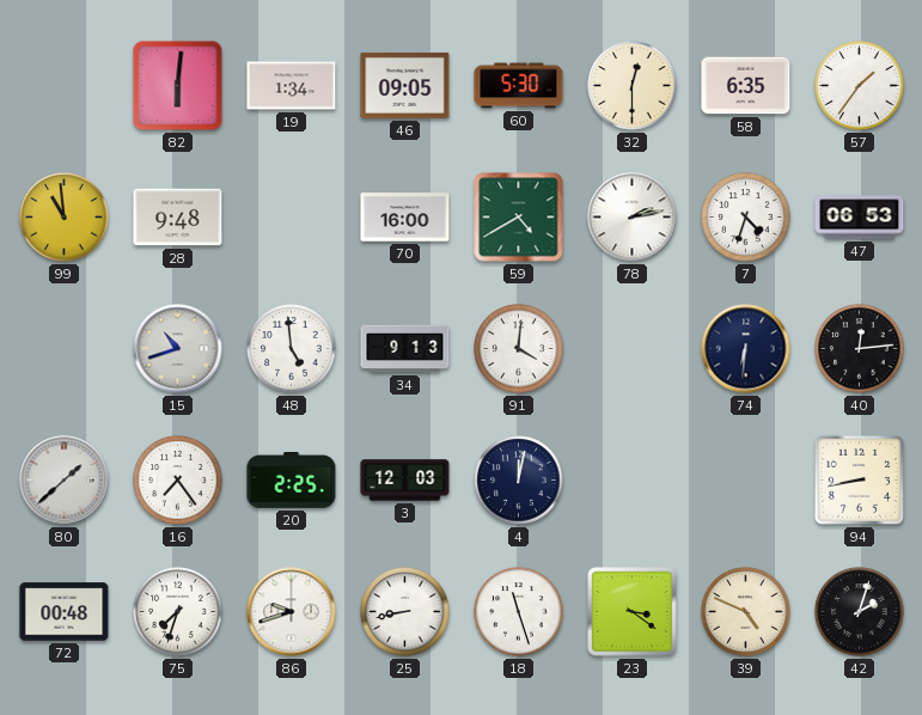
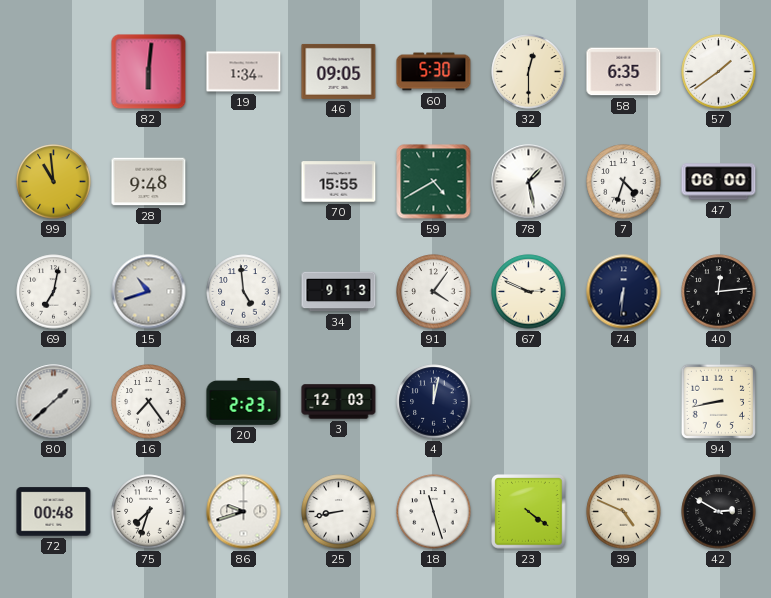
57: 1:36 -> 1:39
70: 16:00 -> 15:55
78: 2:13 -> 1:28
47: 06:53 -> 06:00
69: none -> 7:02
91: 4:01 -> 4:06
67: none -> 2:49
20: 2:25 -> 2:23
23: 3:21 -> 4:21
42: 2:03 -> 2:50
